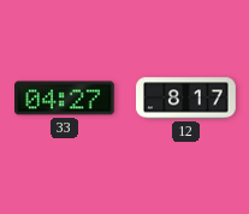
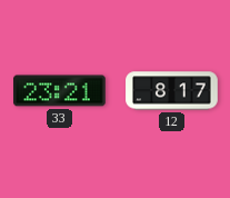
33: 04:27 -> 23:21
